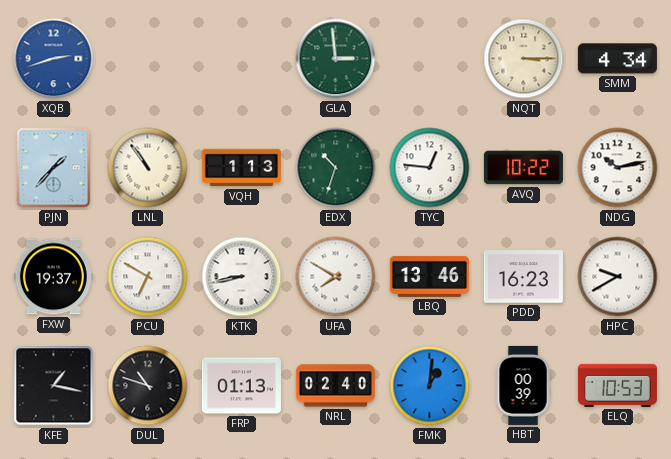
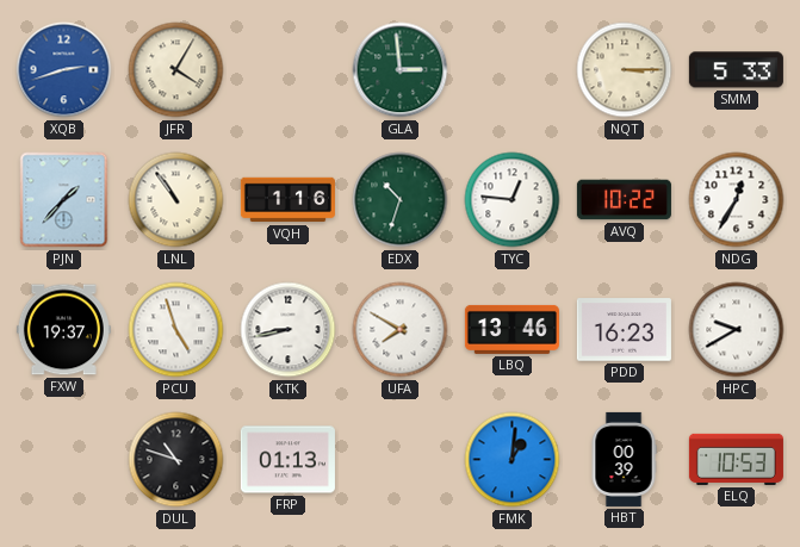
JFR: none -> 4:05
SMM: 4:34 -> 5:33
VQH: 1:13 -> 1:16
NDG: 10:13 -> 12:35
PCU: 6:50 -> 4:57
KFE: 1:17 -> none
NRL: 02:40 -> none
